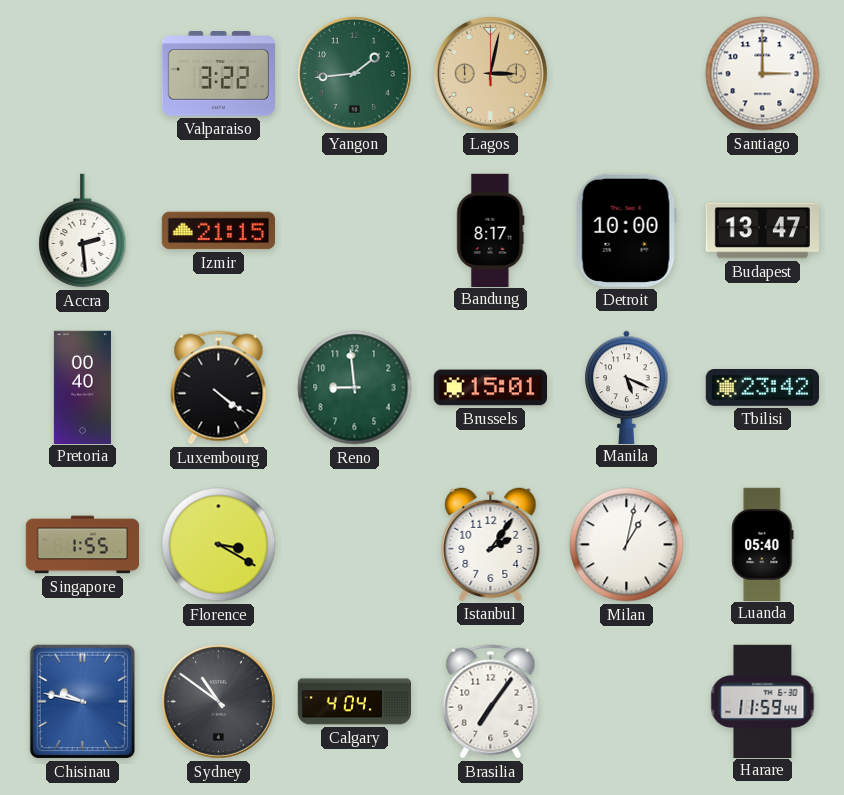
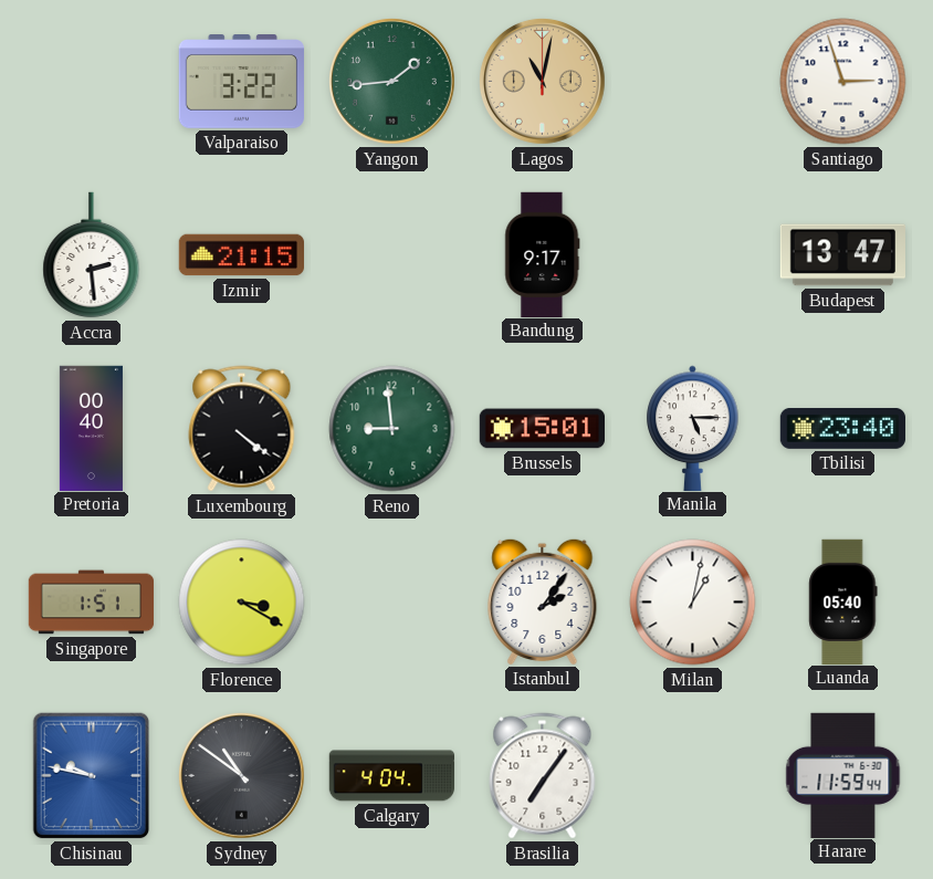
Lagos: 3:02 -> 11:02
Santiago: 3:00 -> 2:57
Bandung: 8:17 -> 9:17
Detroit: 10:00 -> none
Manila: 5:19 -> 5:15
Tbilisi: 23:42 -> 23:40
Singapore: 1:55 -> 1:51
